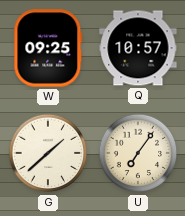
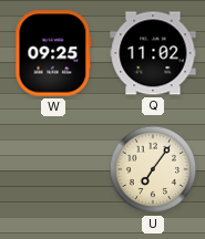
Q: 10:57 -> 11:02
G: 1:38 -> none
